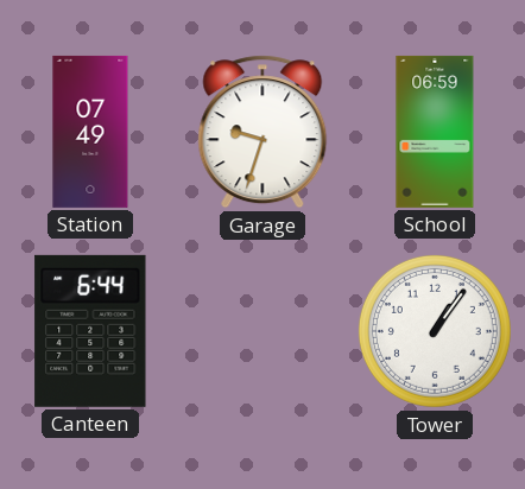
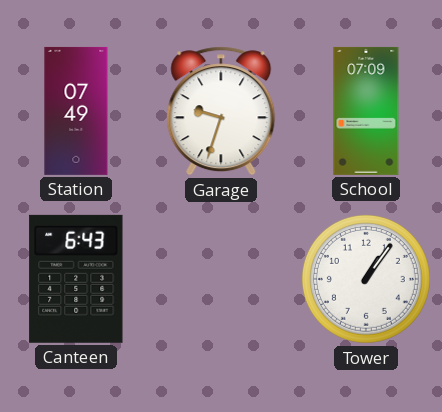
School: 06:59 -> 07:09
Canteen: 6:44 -> 6:43
